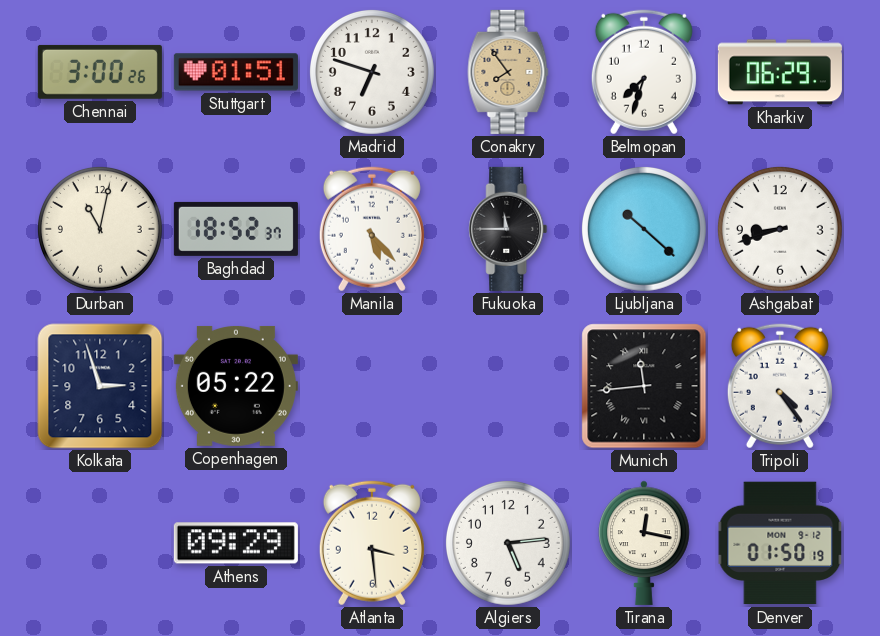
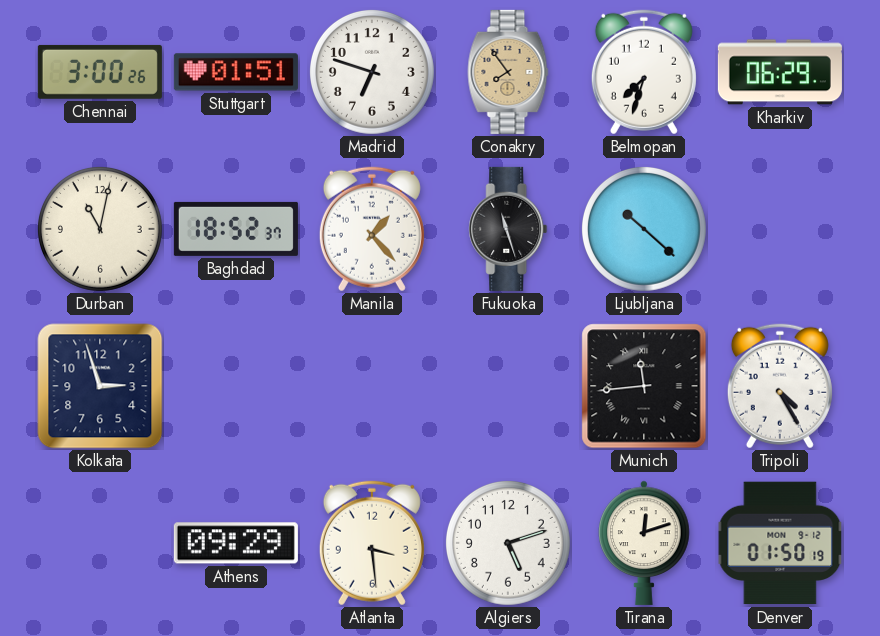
Manila: 5:23 -> 1:23
Fukuoka: 11:45 -> 11:27
Ashgabat: 8:42 -> none
Copenhagen: 05:22 -> none
Tripoli: 4:24 -> 4:25
Algiers: 5:14 -> 5:12
Tirana: 12:17 -> 12:12
